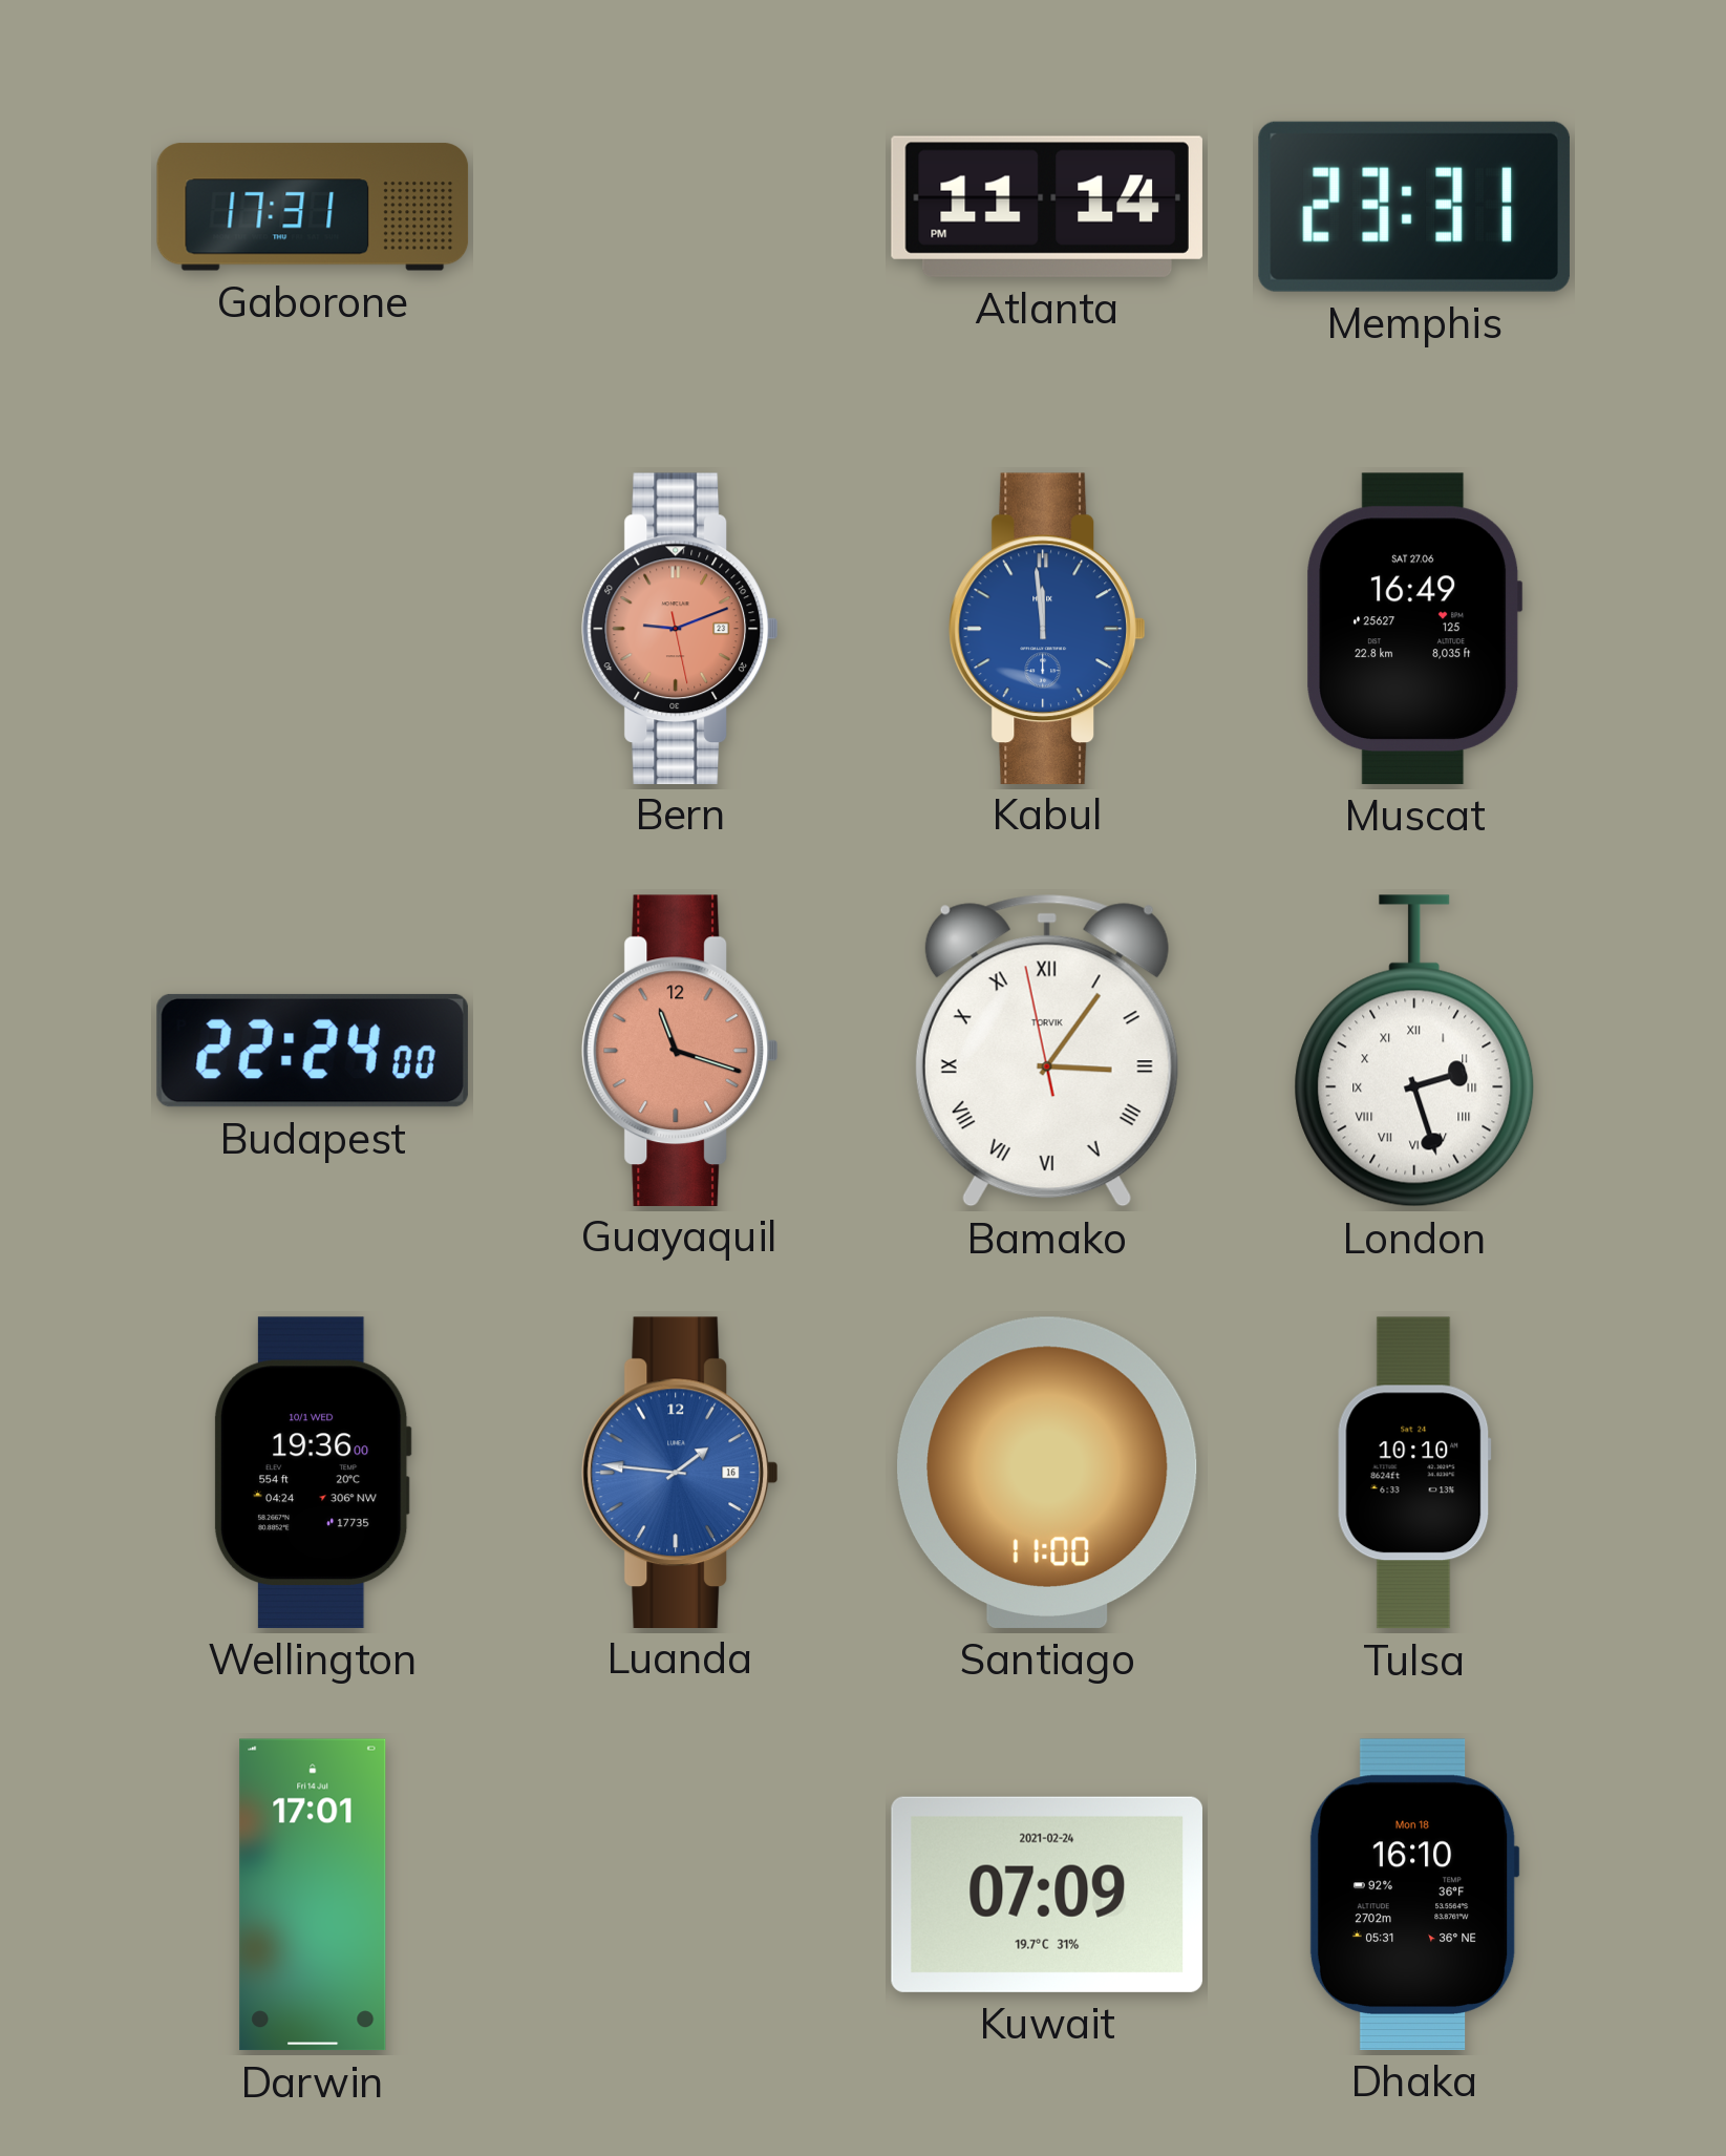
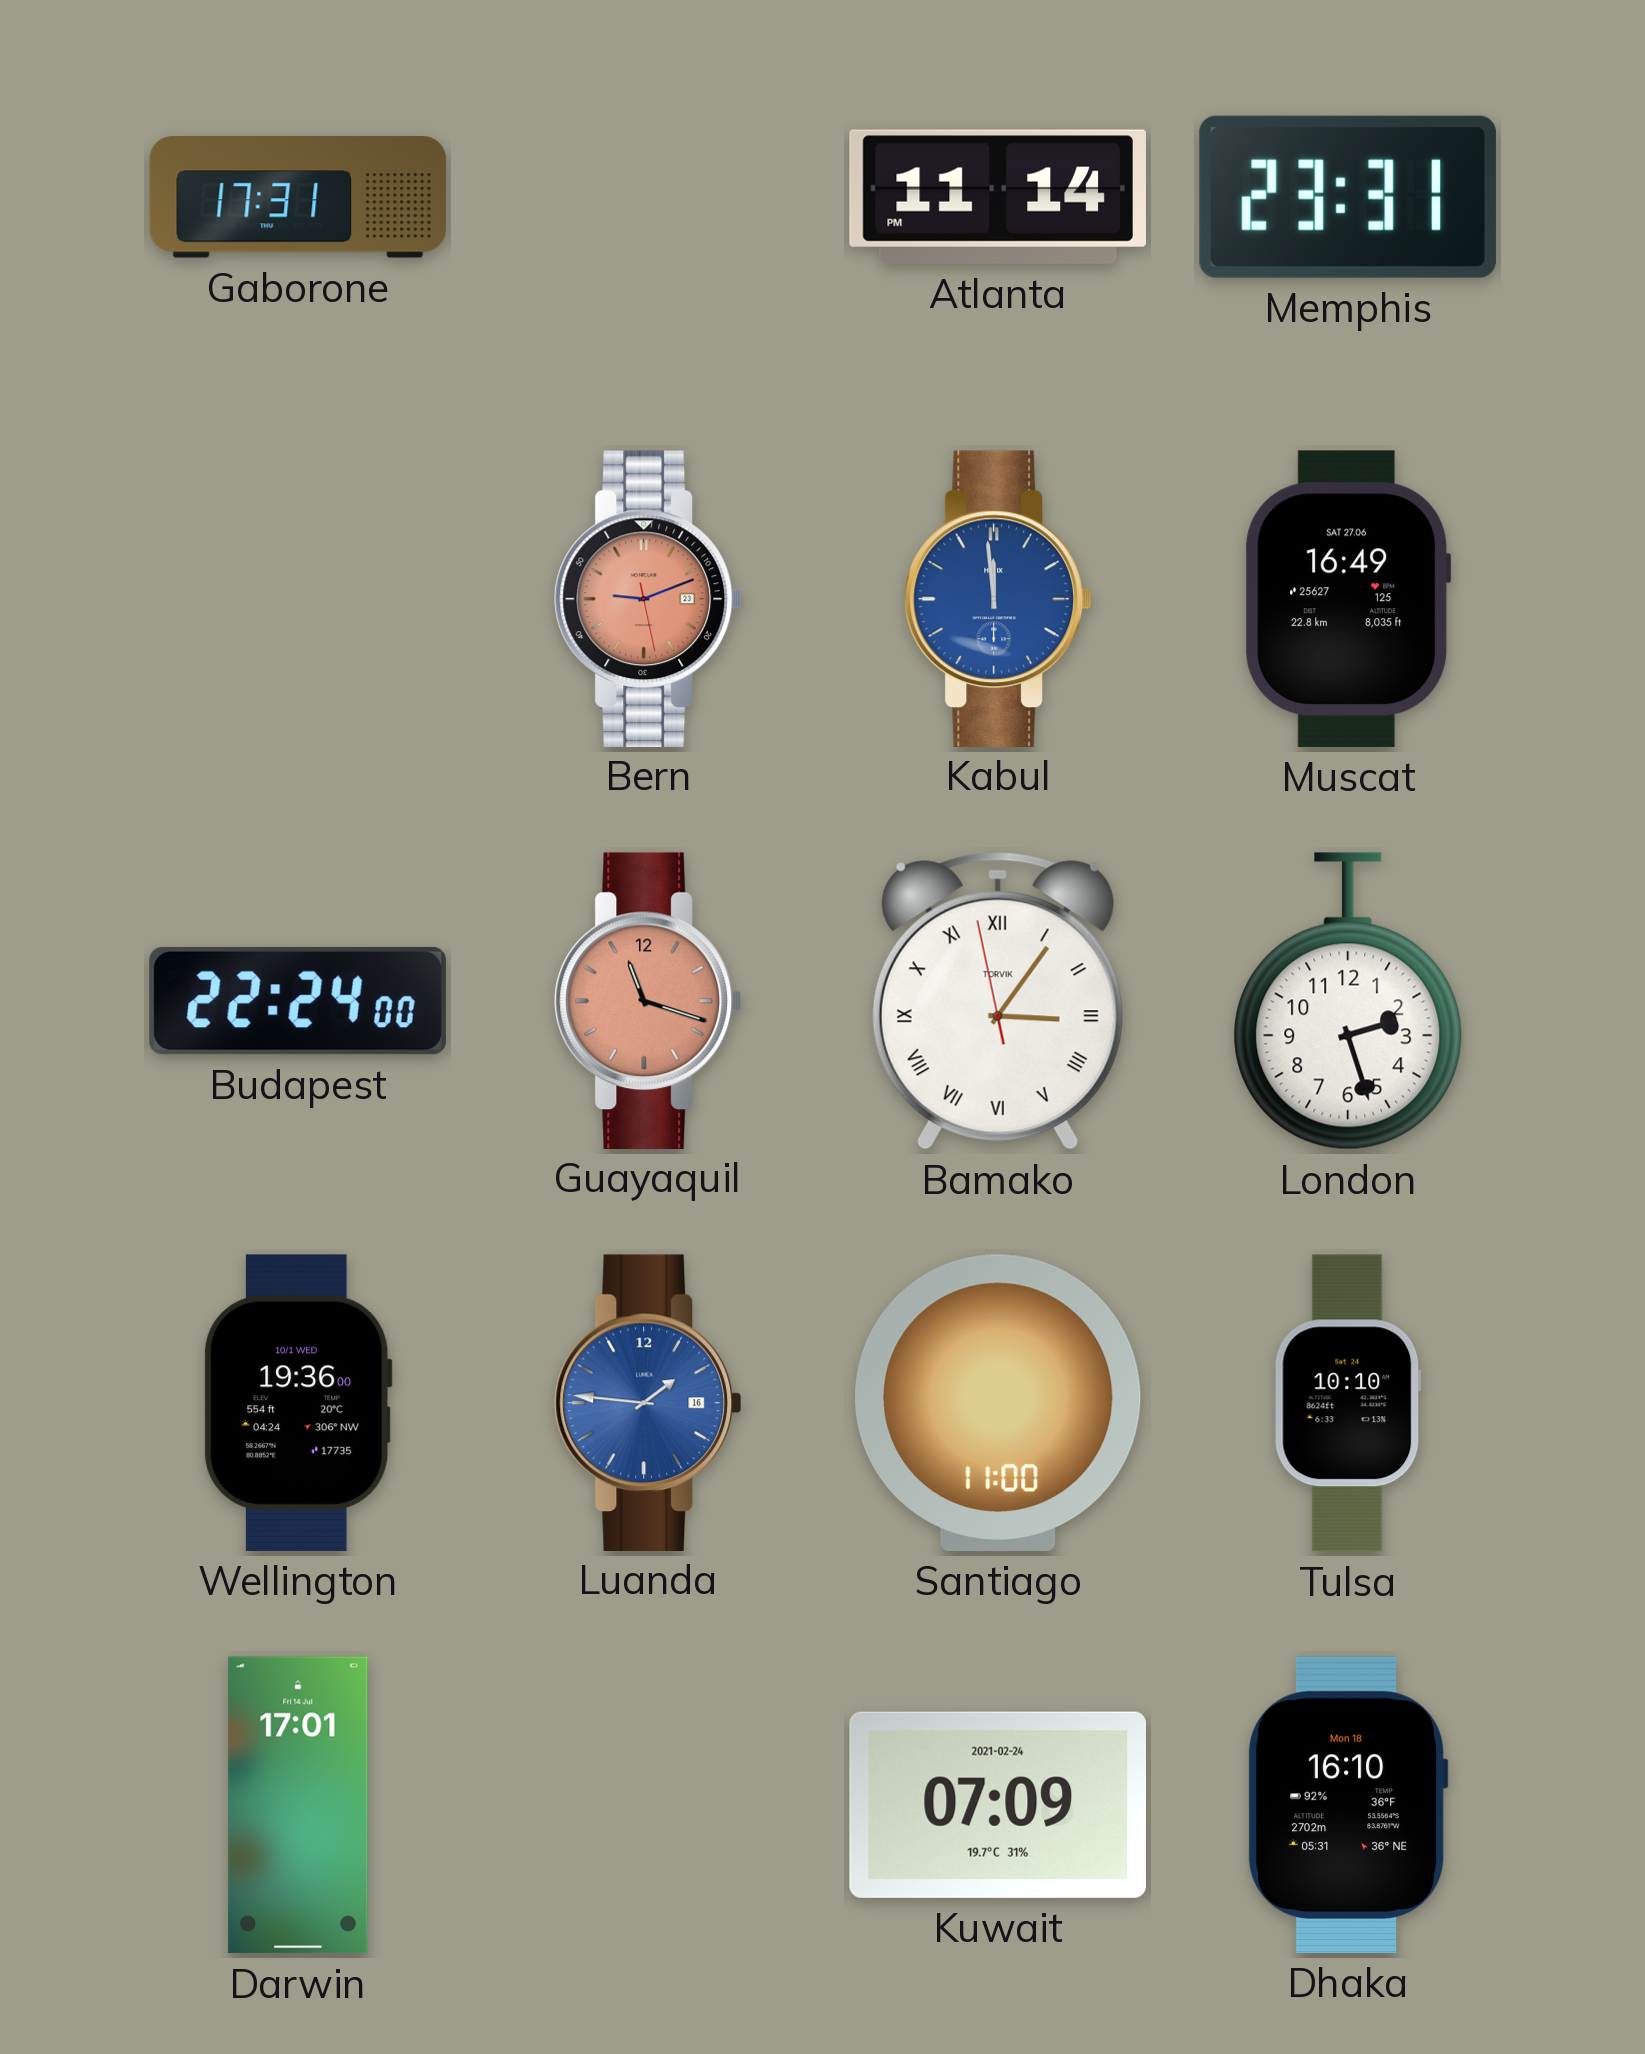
London numerals: Roman -> Arabic
